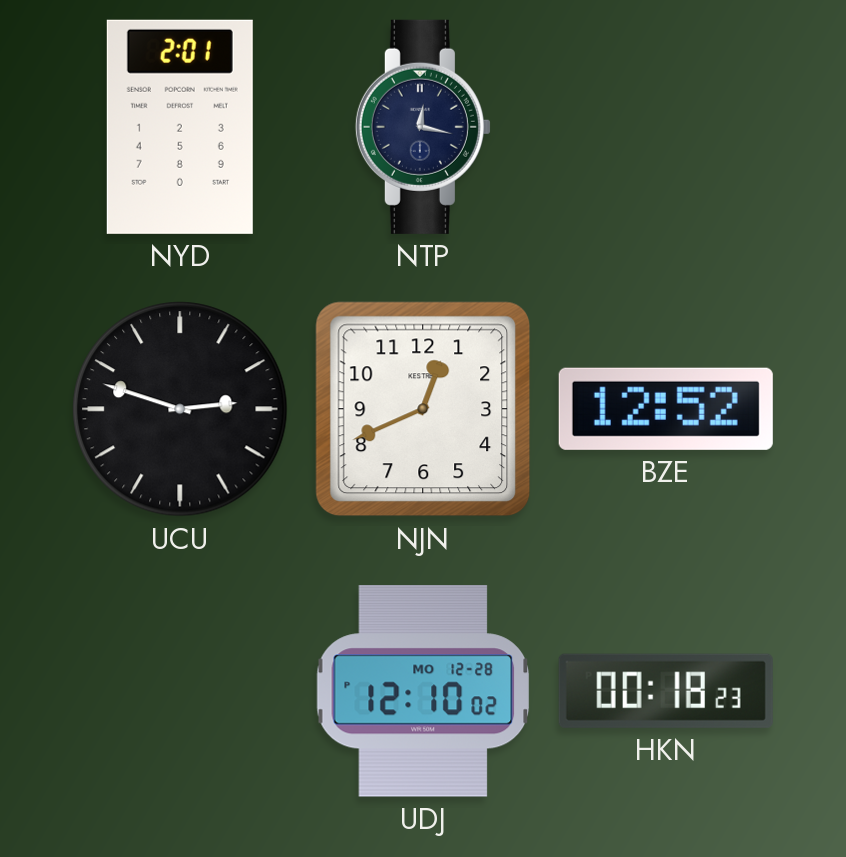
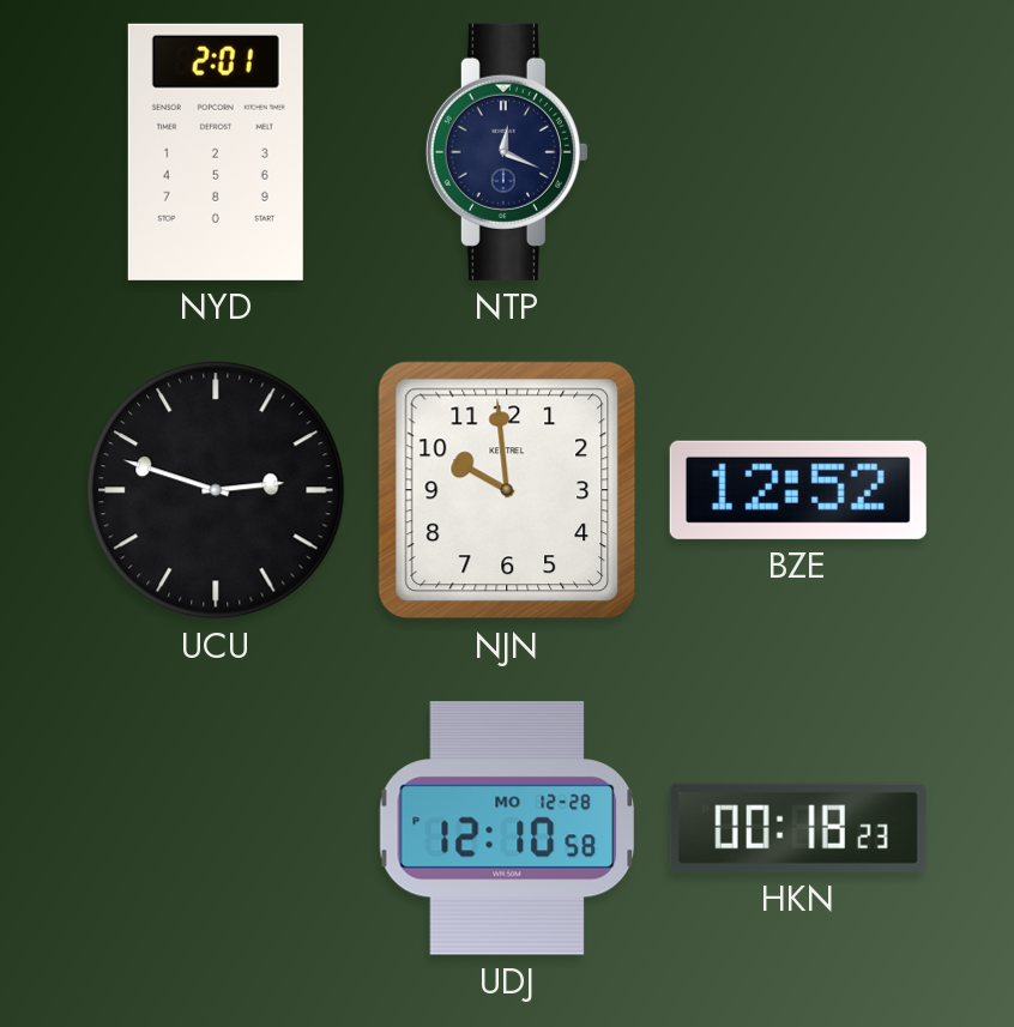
NTP: 12:17 -> 12:19
NJN: 12:41 -> 9:59
UDJ: 12:10:02 PM -> 12:10:58 PM
